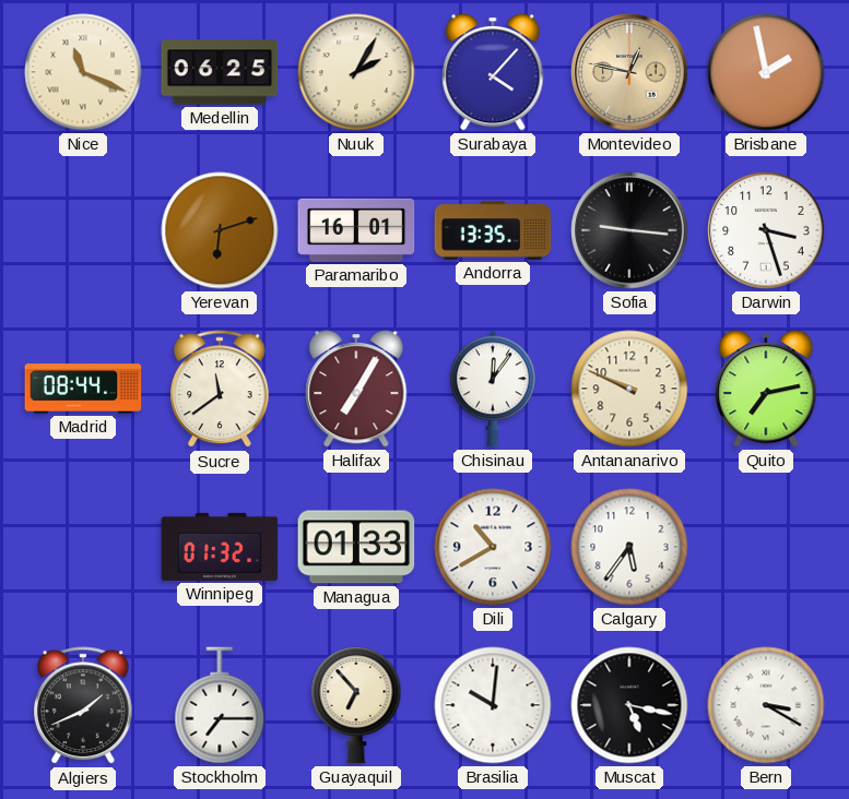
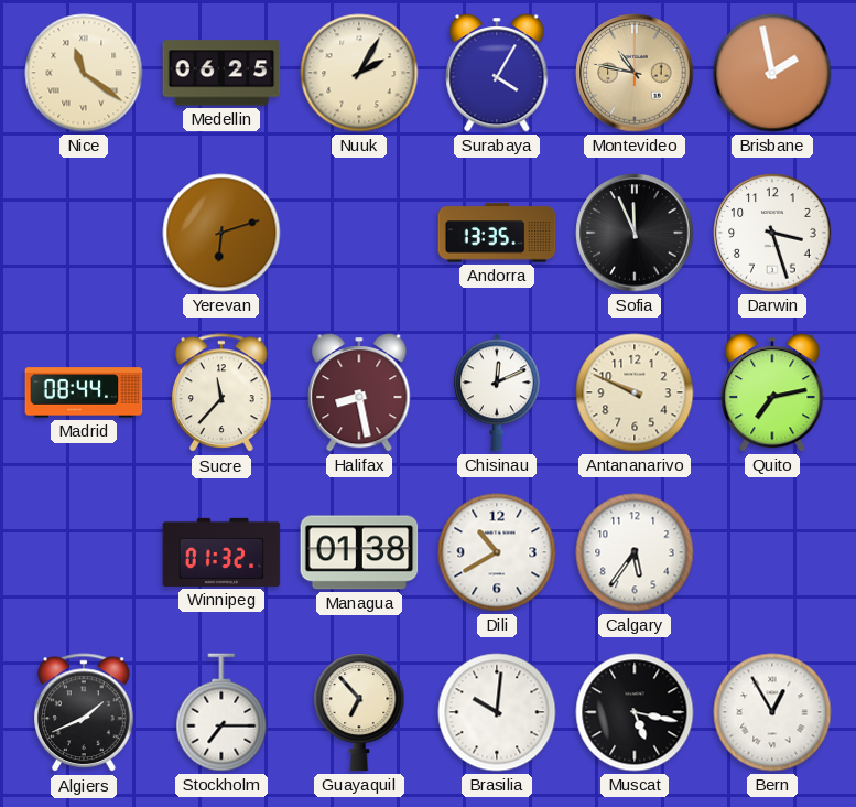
Nice: 11:19 -> 11:21
Surabaya: 4:07 -> 4:05
Montevideo: 12:47 -> 10:47
Paramaribo: 16:01 -> none
Sofia: 9:16 -> 11:56
Sucre: 11:39 -> 11:37
Halifax: 7:05 -> 8:28
Chisinau: 12:06 -> 12:11
Managua: 01:33 -> 01:38
Bern: 3:20 -> 12:55
